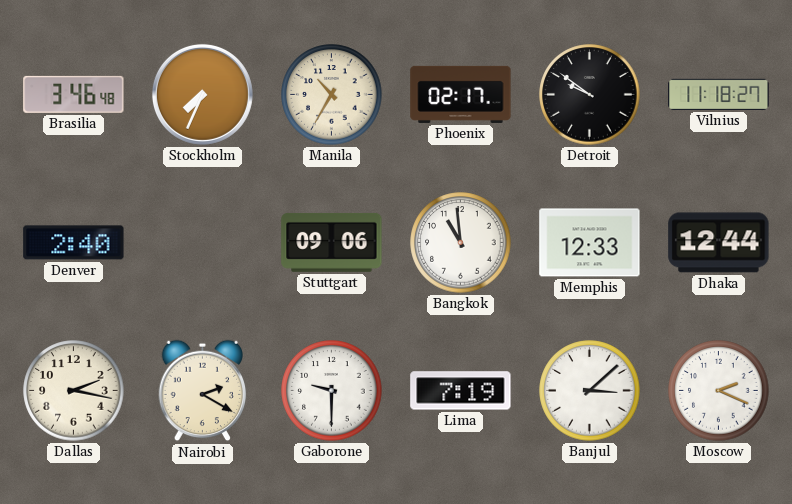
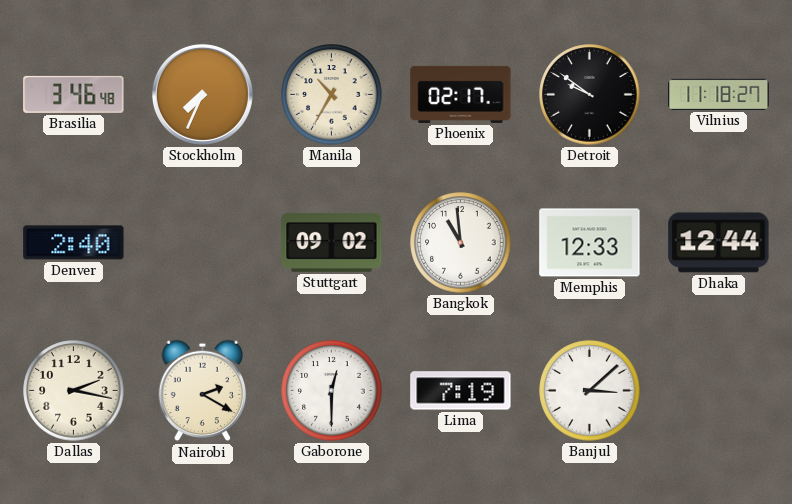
Stuttgart: 09:06 -> 09:02
Gaborone: 9:30 -> 12:30
Moscow: 2:19 -> none
